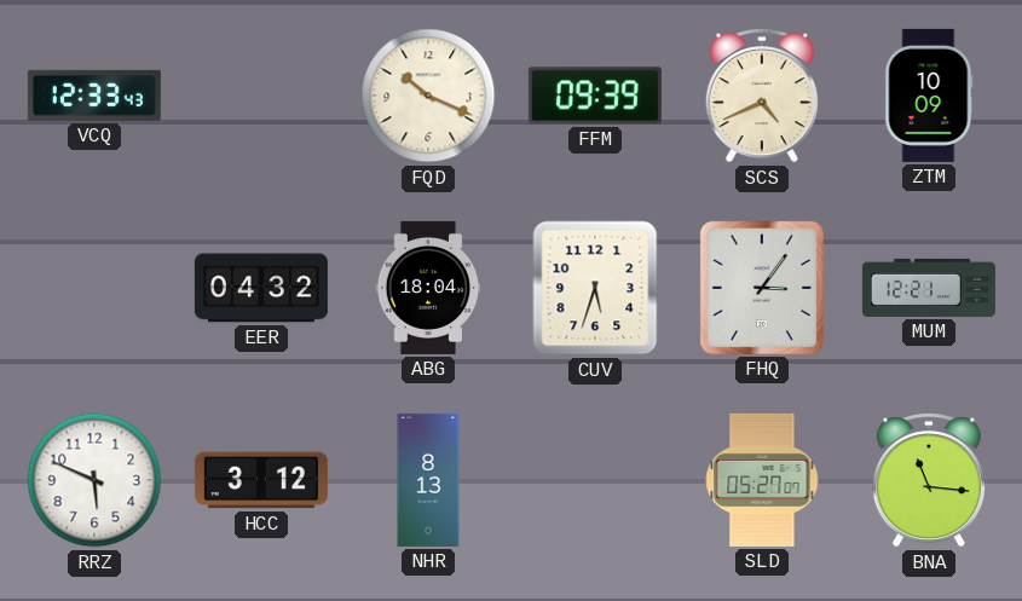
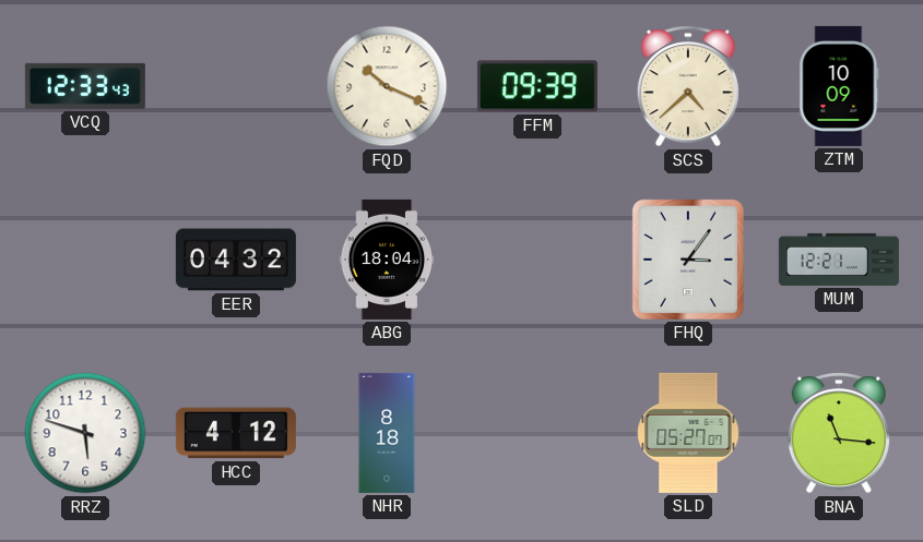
SCS: 4:41 -> 4:38
CUV: 5:33 -> none
RRZ: 5:49 -> 5:48
HCC: 3:12 -> 4:12
NHR: 8:13 -> 8:18
